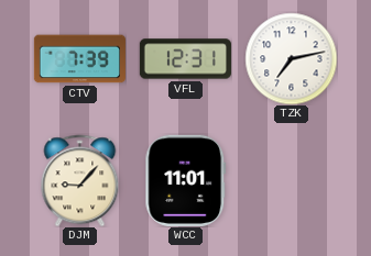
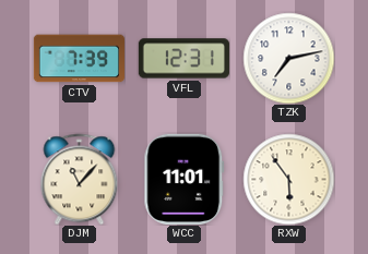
DJM: 9:07 -> 11:07
RXW: none -> 5:54
